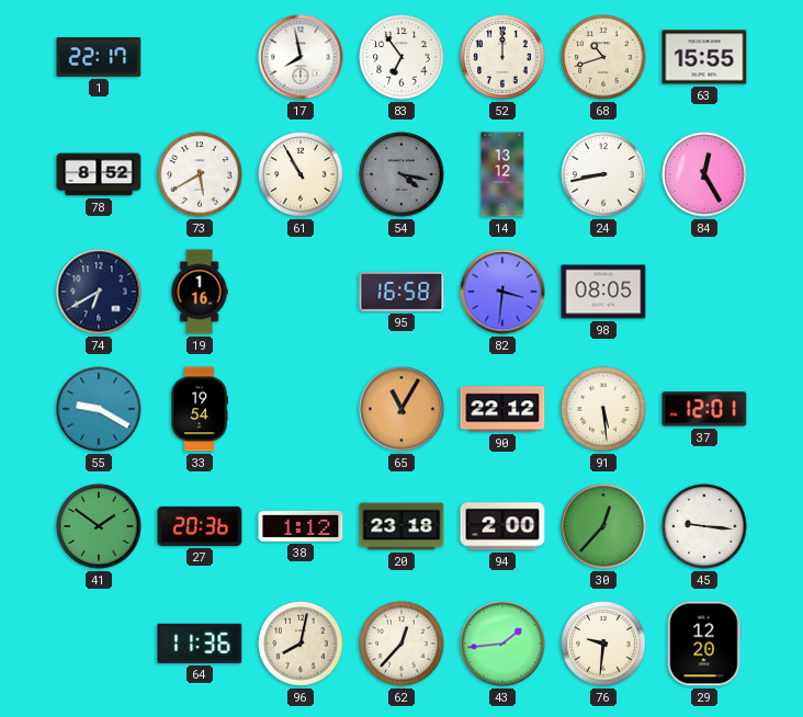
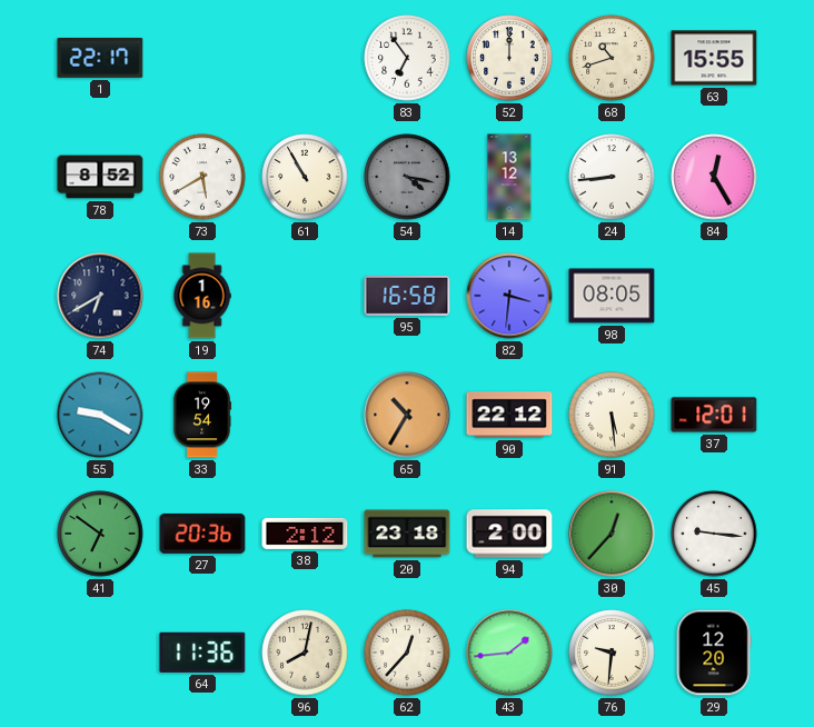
17: 7:58 -> none
24: 8:43 -> 8:44
65: 11:05 -> 10:35
41: 1:51 -> 6:51
38: 1:12 -> 2:12
